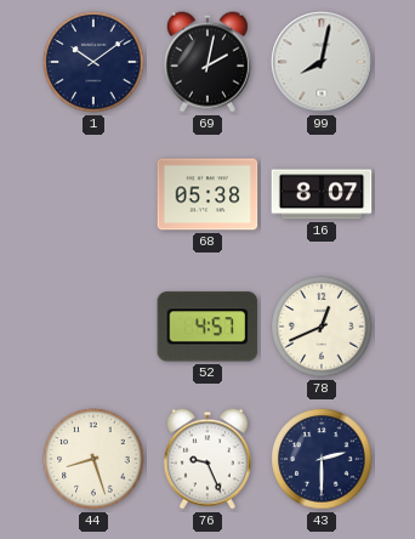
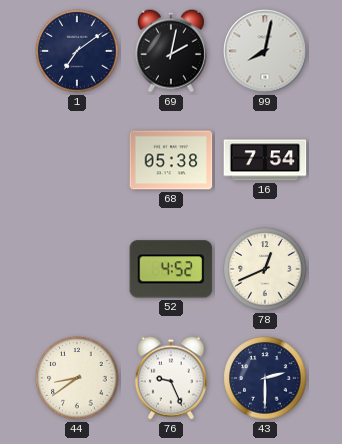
1: 10:09 -> 7:09
16: 8:07 -> 7:54
52: 4:57 -> 4:52
44: 8:27 -> 8:39
